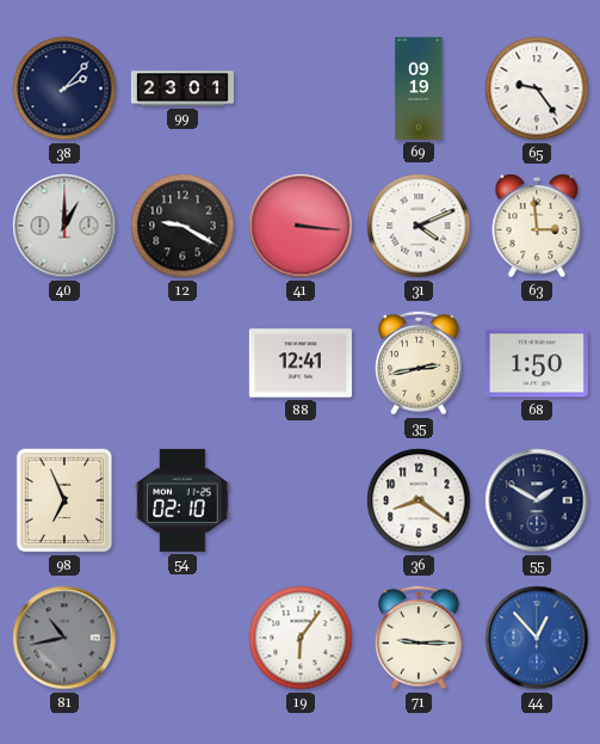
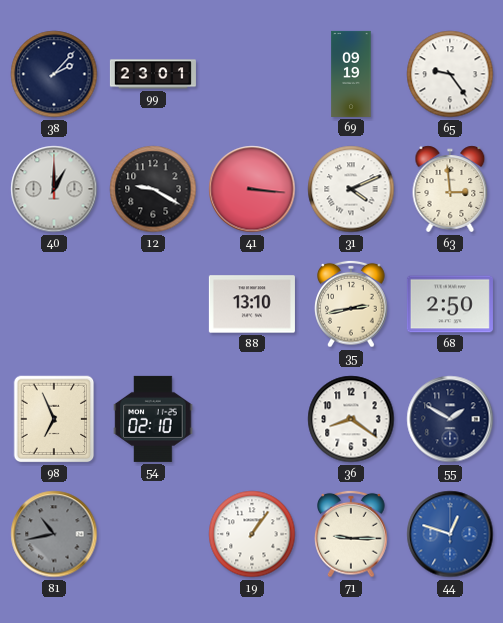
88: 12:41 -> 13:10
68: 1:50 -> 2:50
19: 6:06 -> 1:06
44: 12:53 -> 12:48
